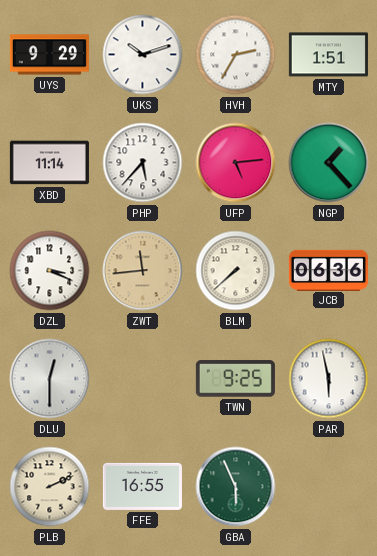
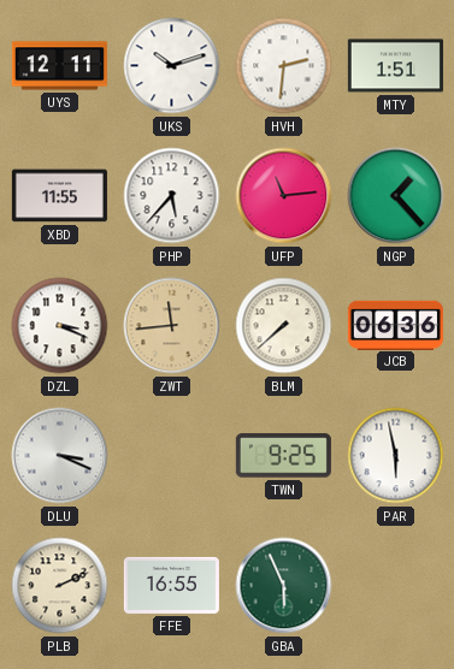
UYS: 9:29 -> 12:11
HVH: 2:35 -> 2:31
XBD: 11:14 -> 11:55
UFP: 5:14 -> 11:14
DLU: 12:30 -> 3:19
